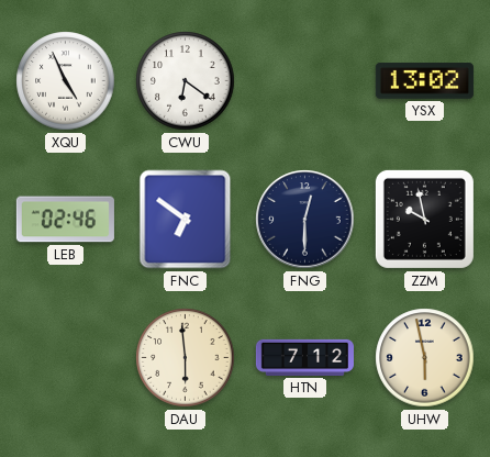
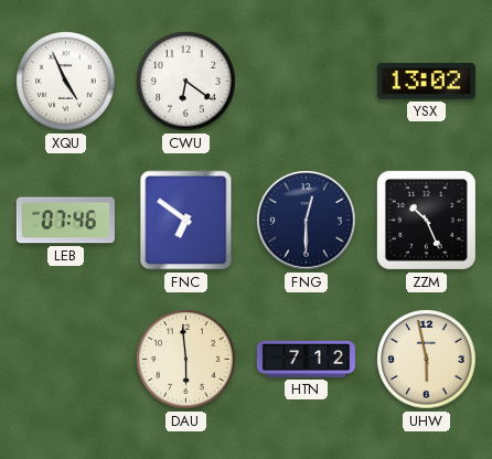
LEB: 02:46 -> 07:46
ZZM: 9:58 -> 10:26
